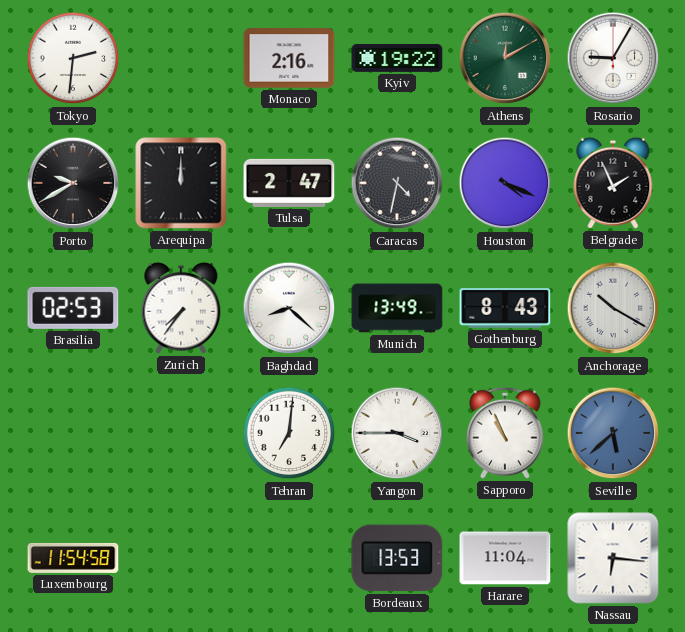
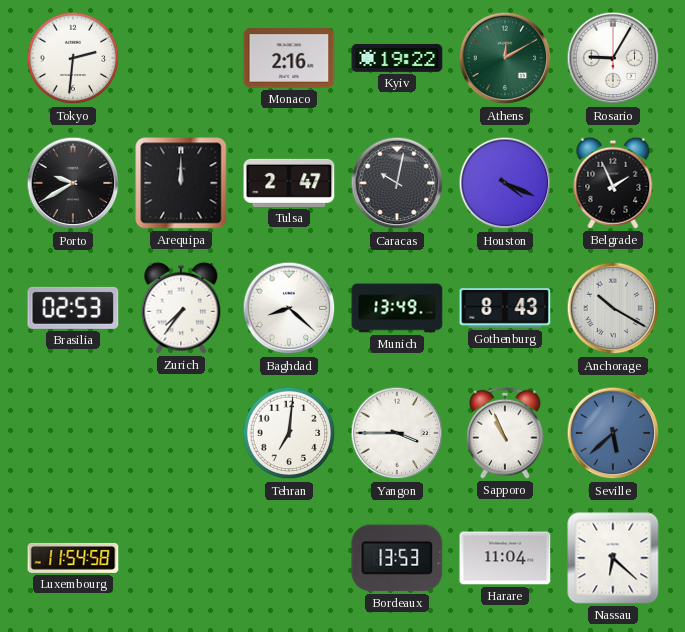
Caracas: 4:32 -> 10:02
Nassau: 6:16 -> 6:22
